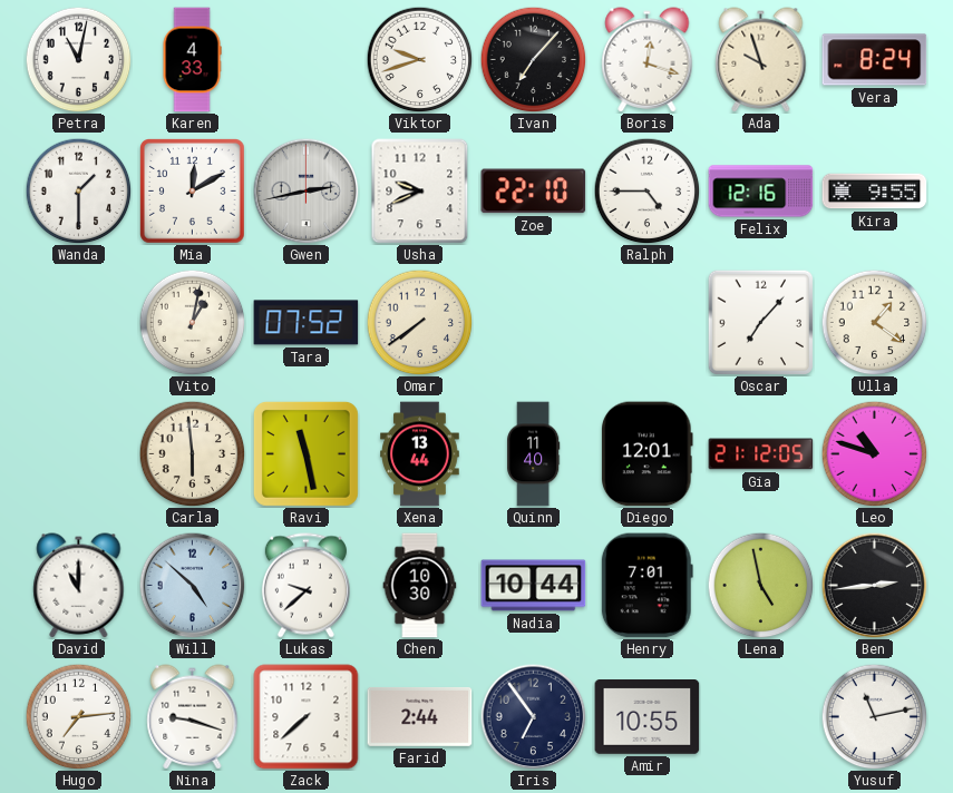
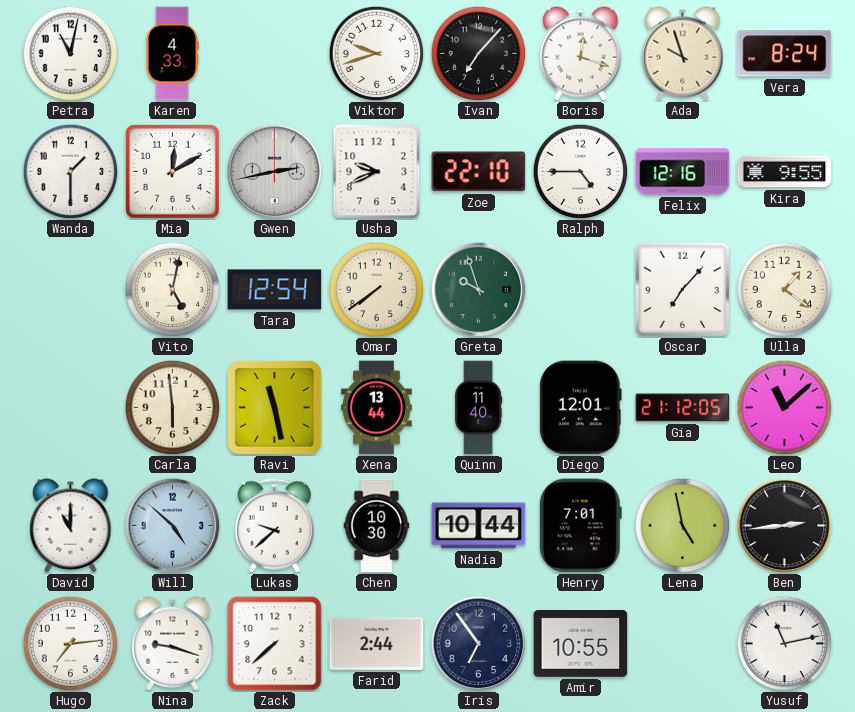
Vito: 1:02 -> 5:02
Tara: 07:52 -> 12:54
Greta: none -> 9:57
Leo: 10:48 -> 11:08
